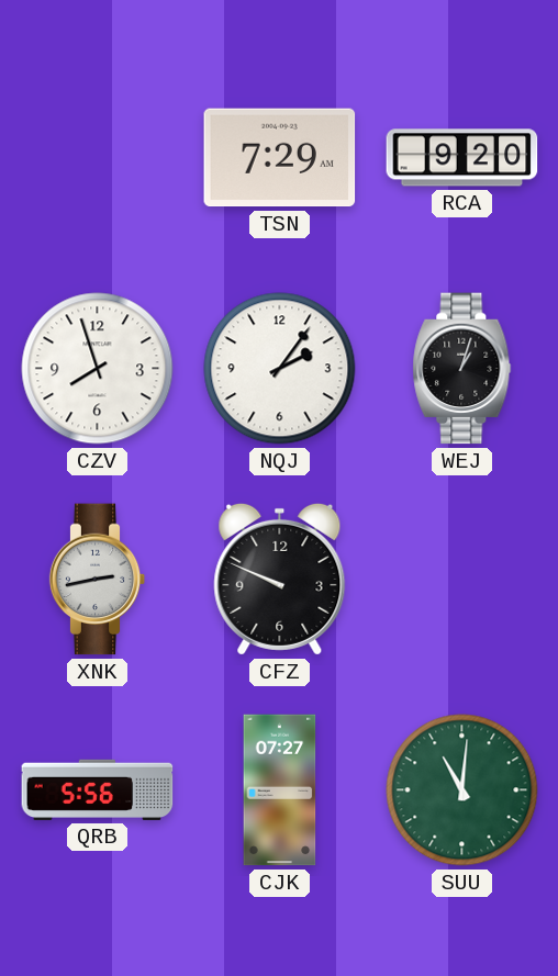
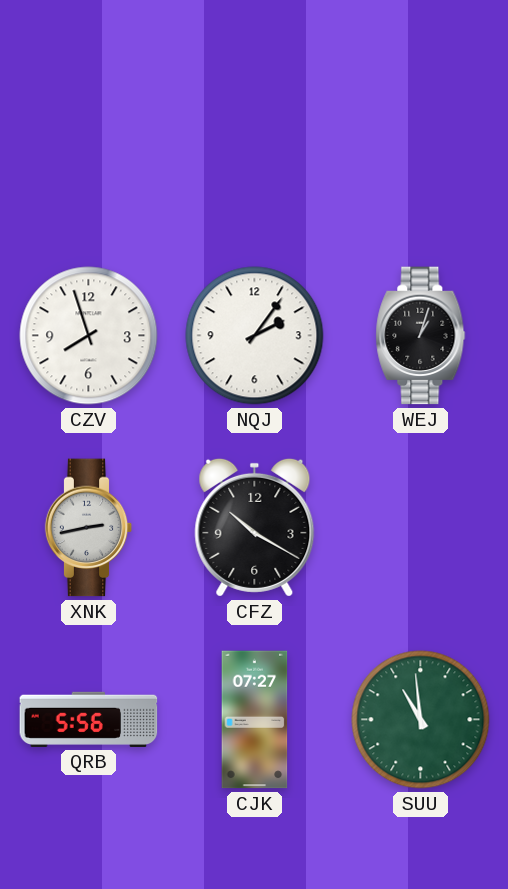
TSN: 7:29 -> none
RCA: 9:20 -> none
CFZ: 9:49 -> 10:20
SUU: 11:01 -> 10:59
